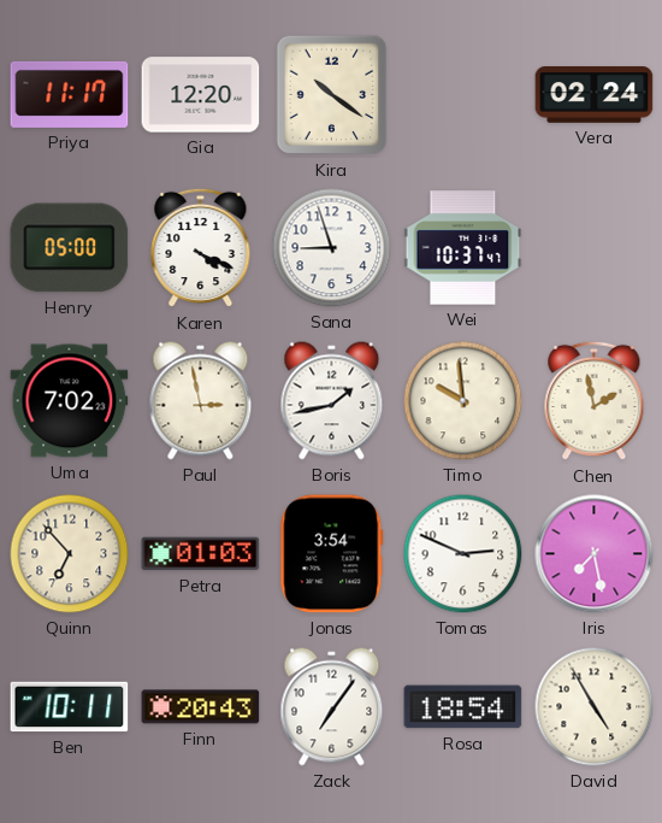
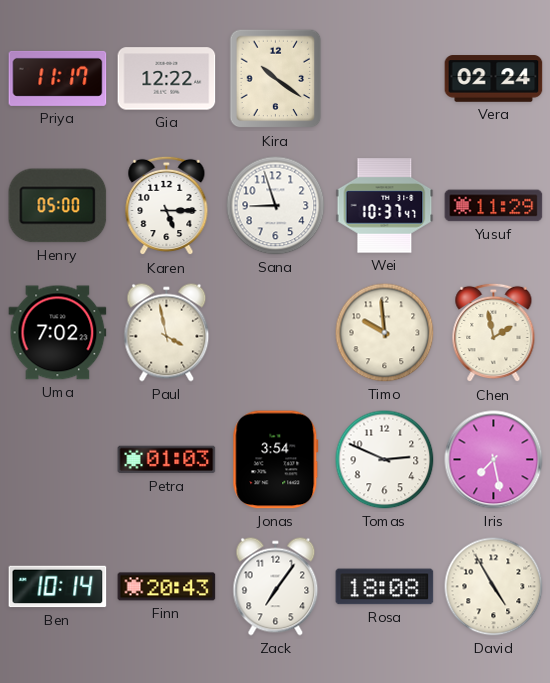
Gia: 12:20 -> 12:22
Karen: 4:19 -> 5:15
Yusuf: none -> 11:29
Paul: 2:58 -> 3:58
Boris: 1:43 -> none
Quinn: 6:53 -> none
Ben: 10:11 -> 10:14
Rosa: 18:54 -> 18:08
